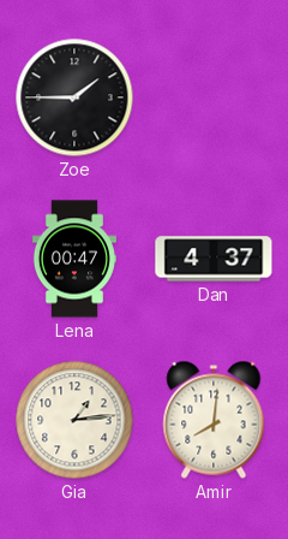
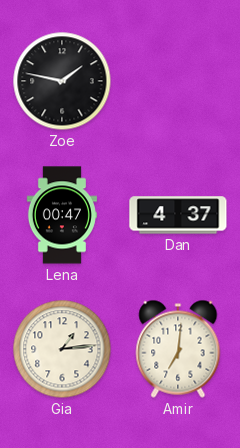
Zoe: 1:45 -> 1:47
Amir: 8:01 -> 7:01
